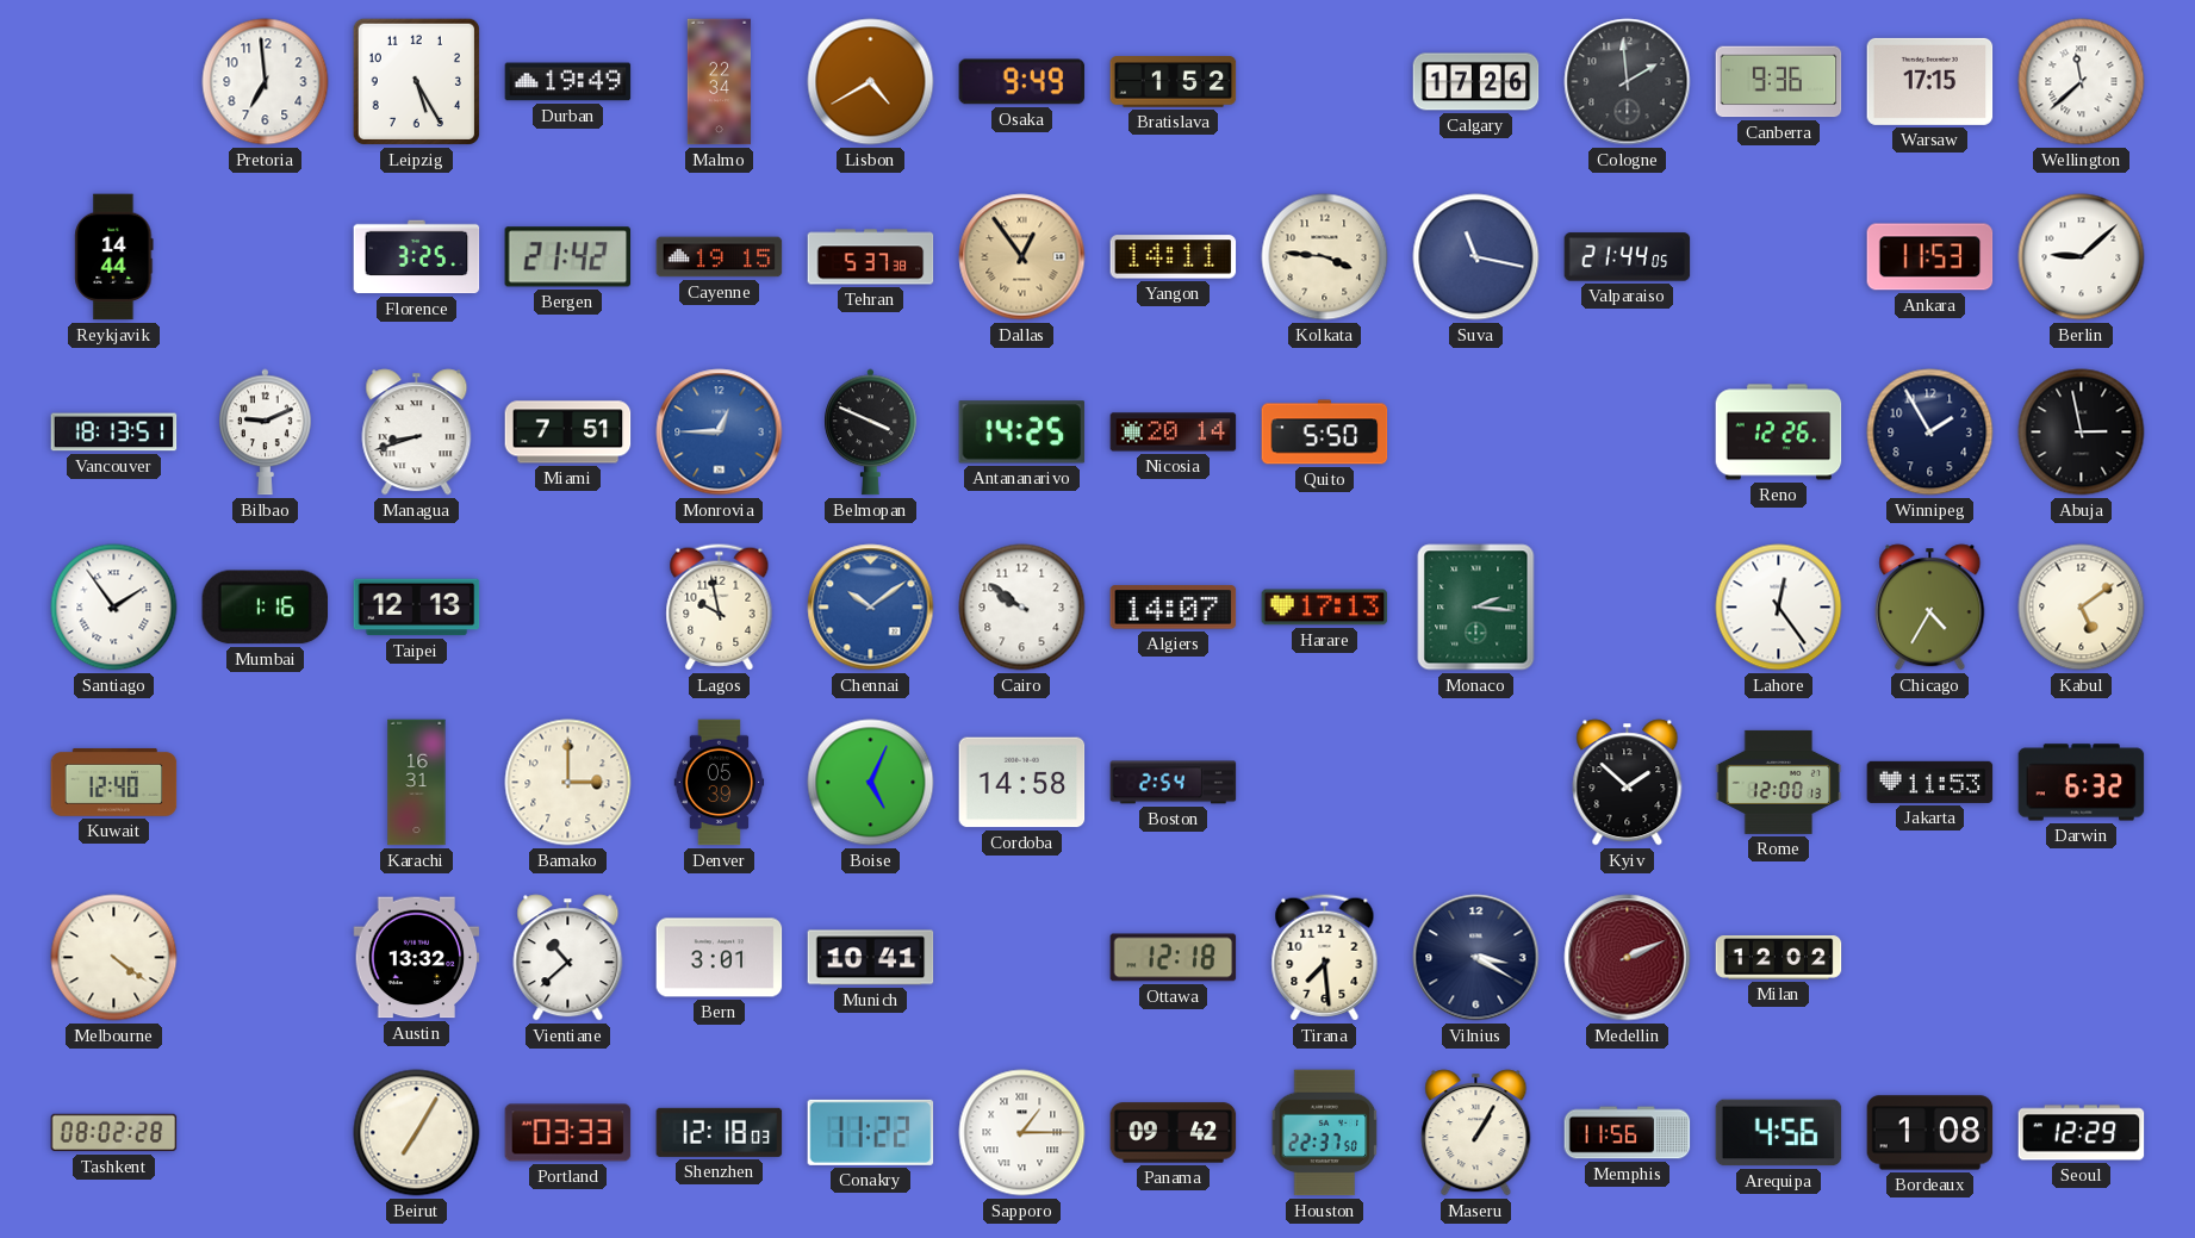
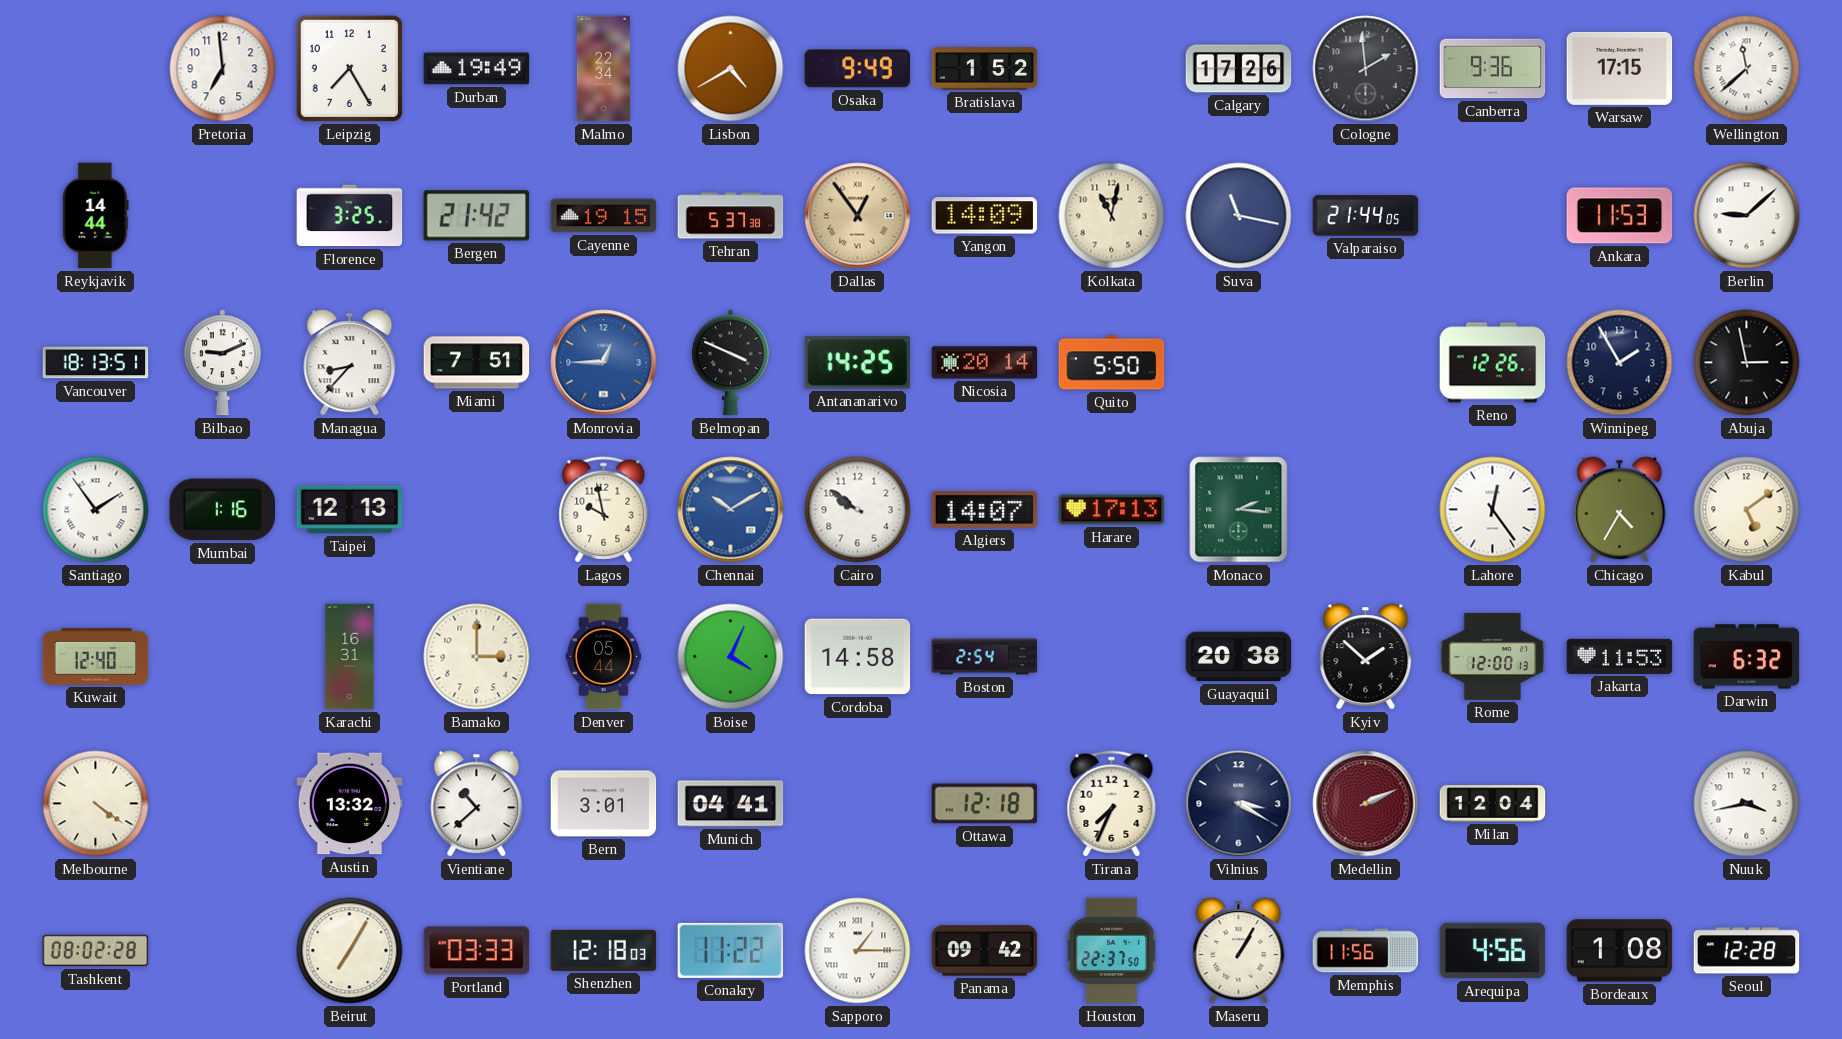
Leipzig: 5:25 -> 7:25
Yangon: 14:11 -> 14:09
Kolkata: 3:46 -> 11:02
Managua: 8:42 -> 8:37
Chennai: 10:09 -> 10:10
Denver: 05:39 -> 05:44
Boise: 5:04 -> 4:04
Guayaquil: none -> 20:38
Munich: 10:41 -> 04:41
Tirana: 7:29 -> 7:34
Milan: 12:02 -> 12:04
Nuuk: none -> 3:43
Seoul: 12:29 -> 12:28
